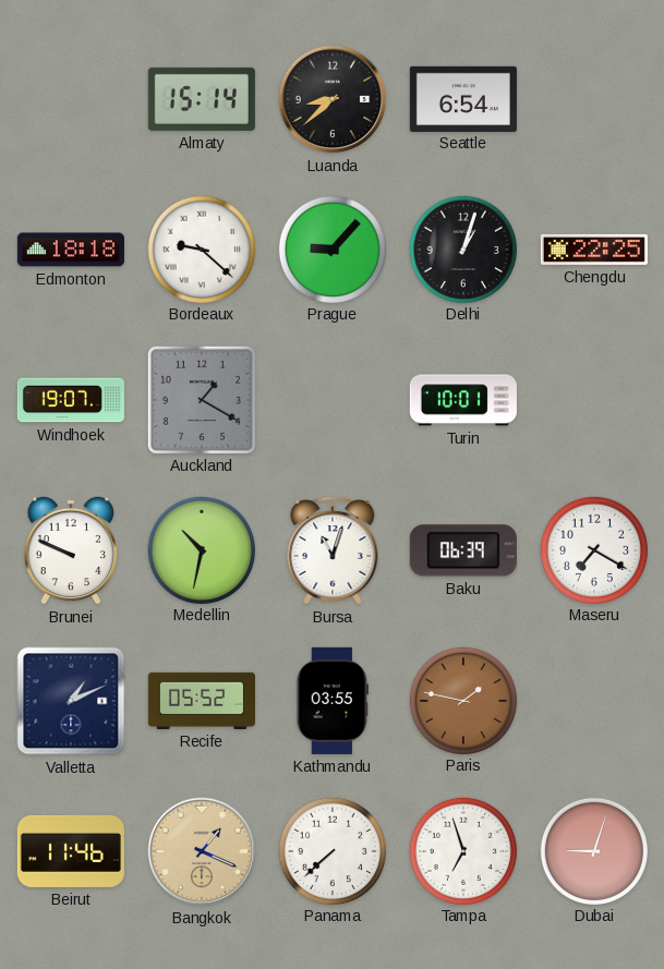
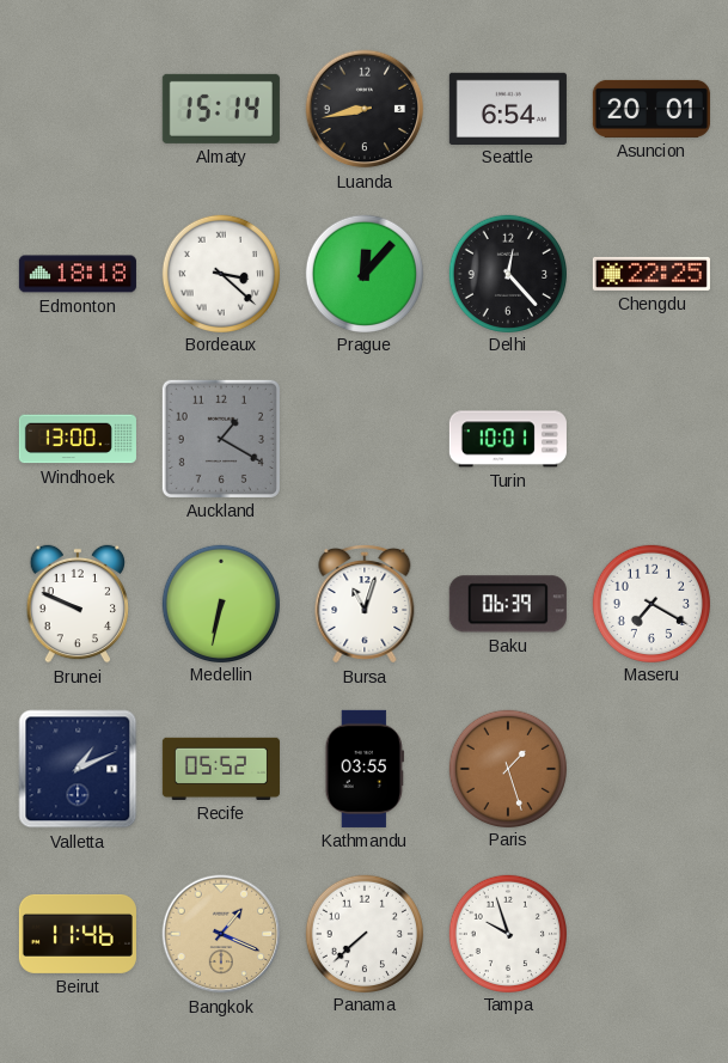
Luanda: 8:38 -> 8:43
Asuncion: none -> 20:01
Bordeaux: 9:22 -> 3:22
Prague: 9:07 -> 12:07
Delhi: 1:03 -> 12:23
Windhoek: 19:07 -> 13:00
Medellin: 10:32 -> 6:32
Paris: 1:47 -> 1:27
Tampa: 6:57 -> 9:57
Dubai: 9:03 -> none
